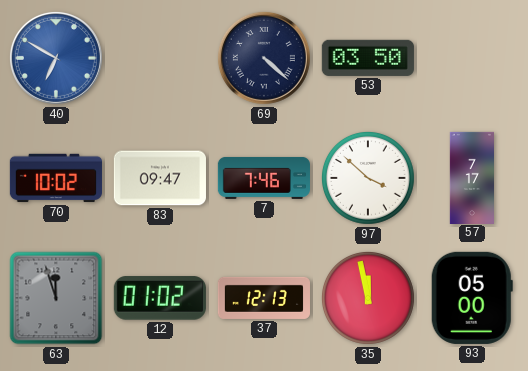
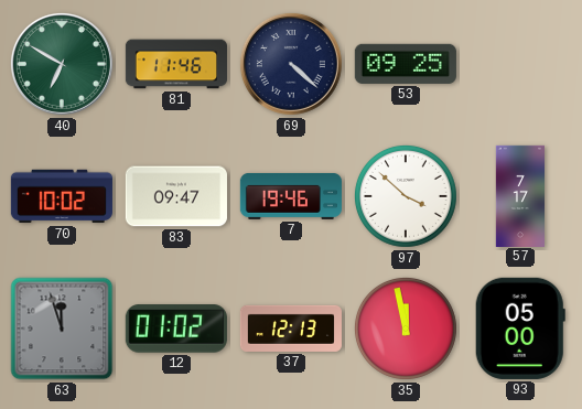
40 dial: blue -> green
81: none -> 11:46
53: 03:50 -> 09:25
7: 7:46 -> 19:46
